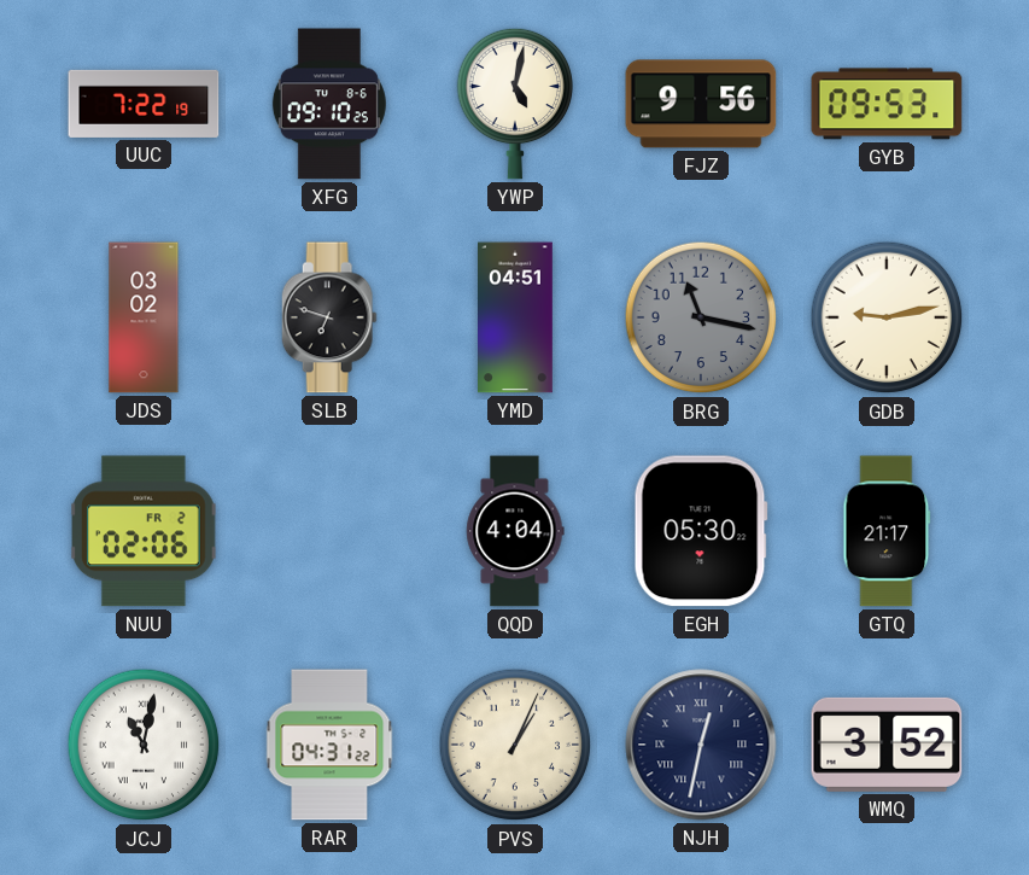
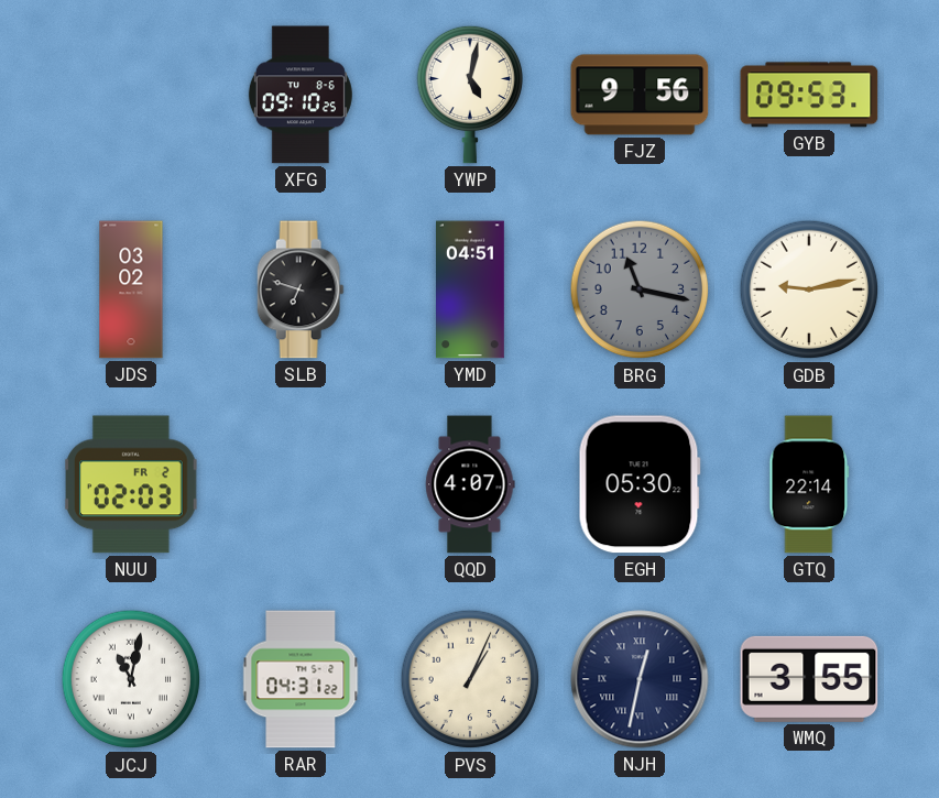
UUC: 7:22 -> none
NUU: 02:06 -> 02:03
QQD: 4:04 -> 4:07
GTQ: 21:17 -> 22:14
WMQ: 3:52 -> 3:55
